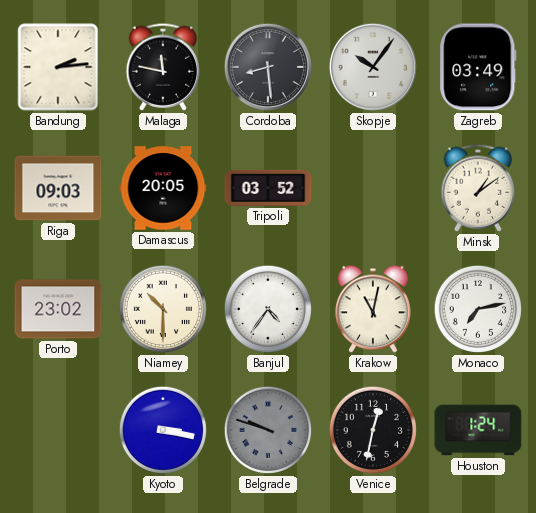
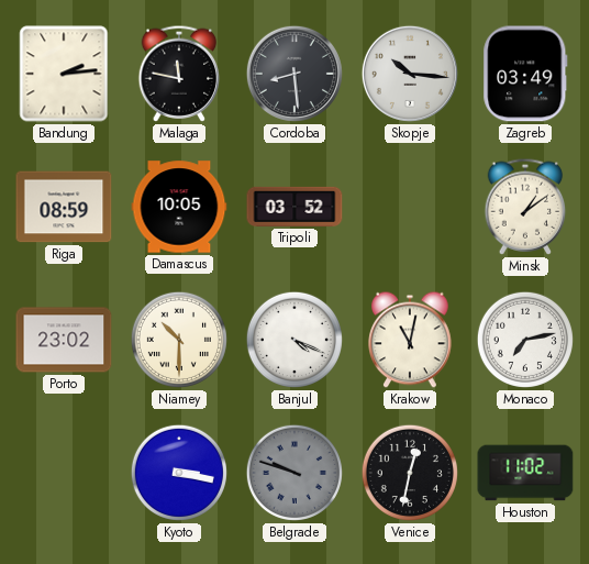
Skopje: 10:06 -> 10:16
Riga: 09:03 -> 08:59
Damascus: 20:05 -> 10:05
Banjul: 4:36 -> 4:19
Houston: 1:24 -> 11:02
